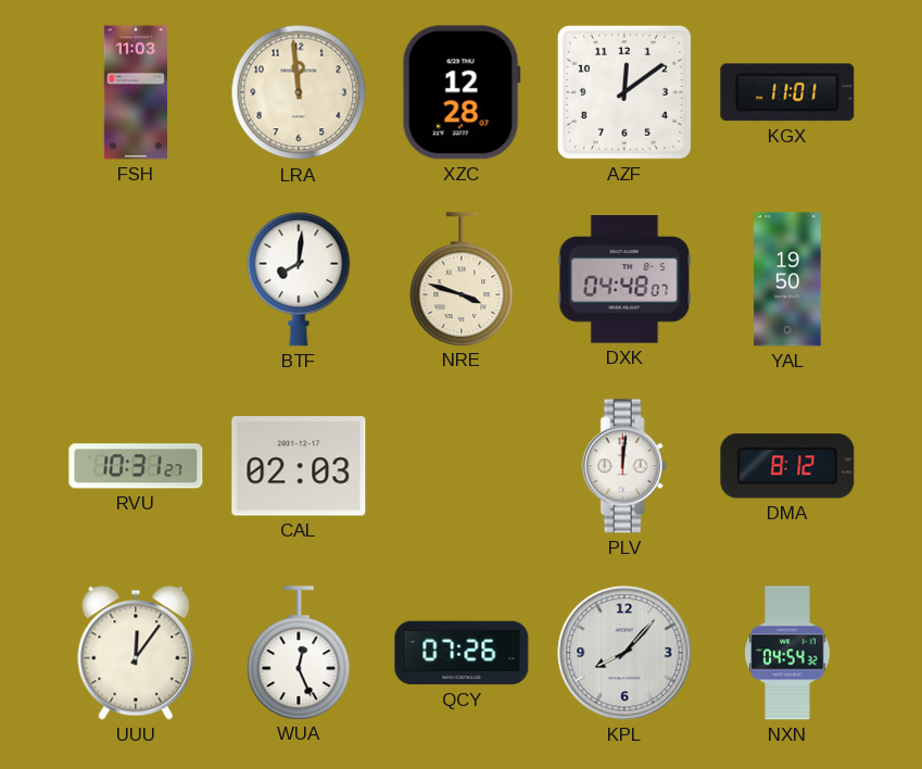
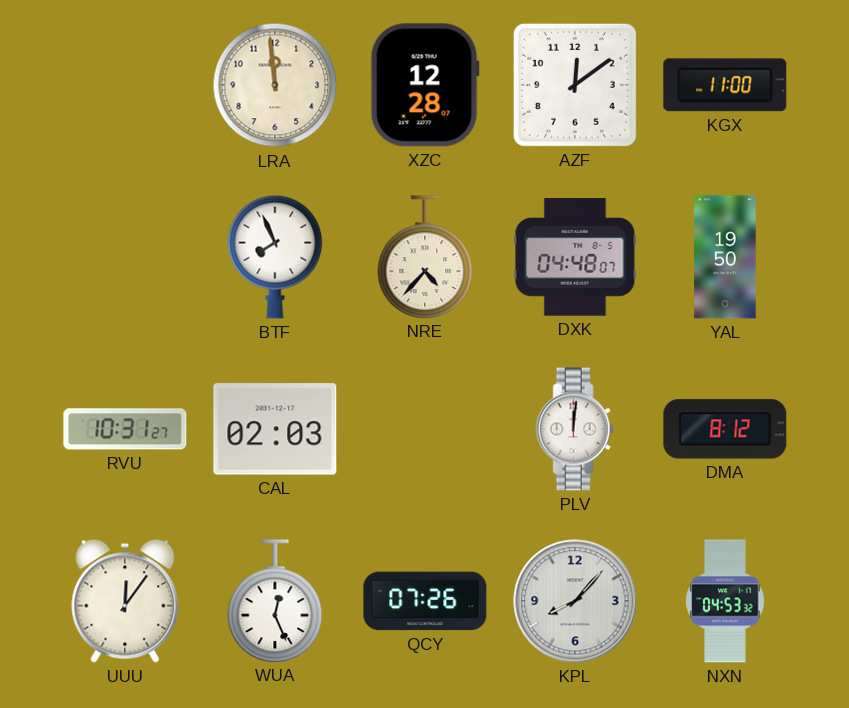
FSH: 11:03 -> none
KGX: 11:01 -> 11:00
BTF: 8:01 -> 7:56
NRE: 3:48 -> 4:37
NXN: 04:54 -> 04:53
